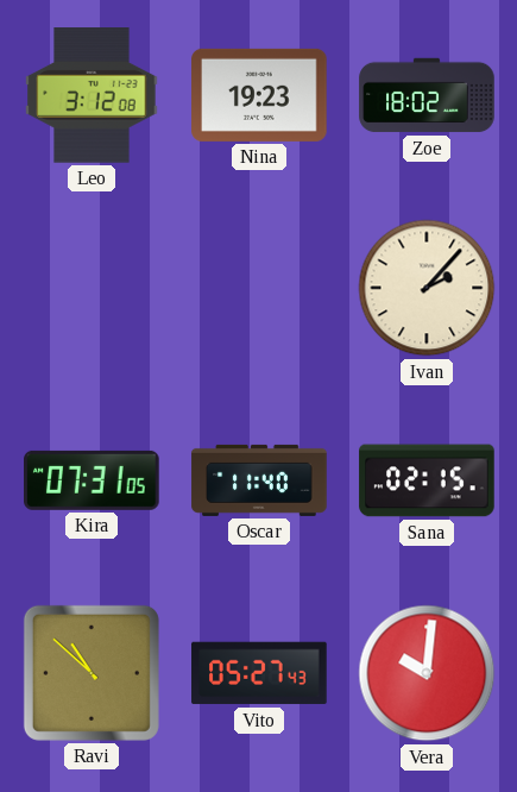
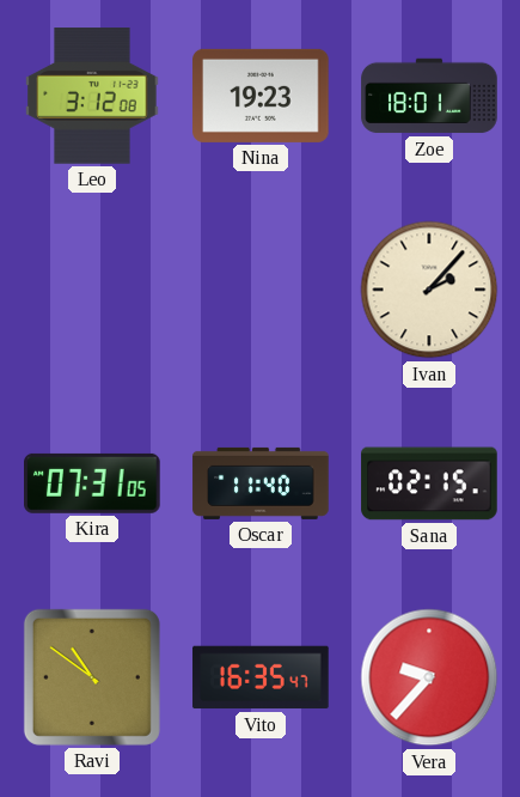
Zoe: 18:02 -> 18:01
Ravi: 10:52 -> 10:51
Vito: 05:27 -> 16:35
Vera: 10:01 -> 9:37
